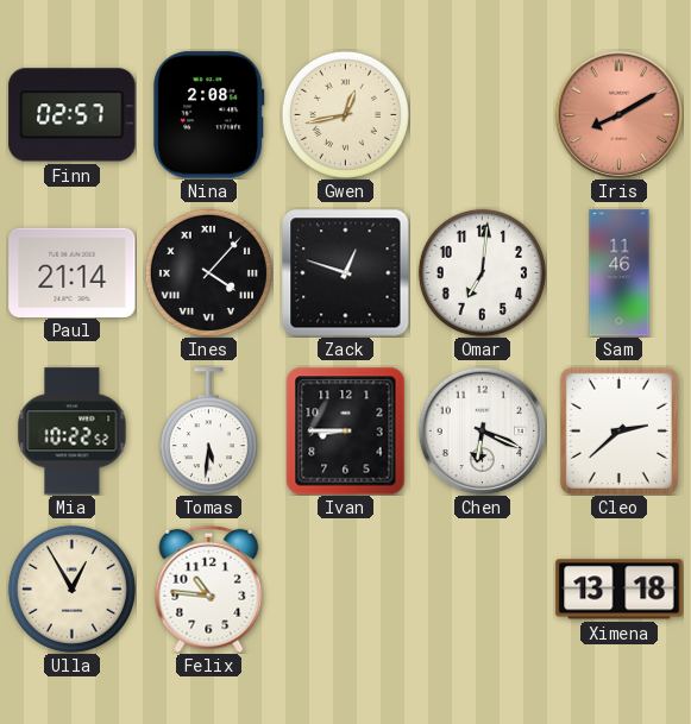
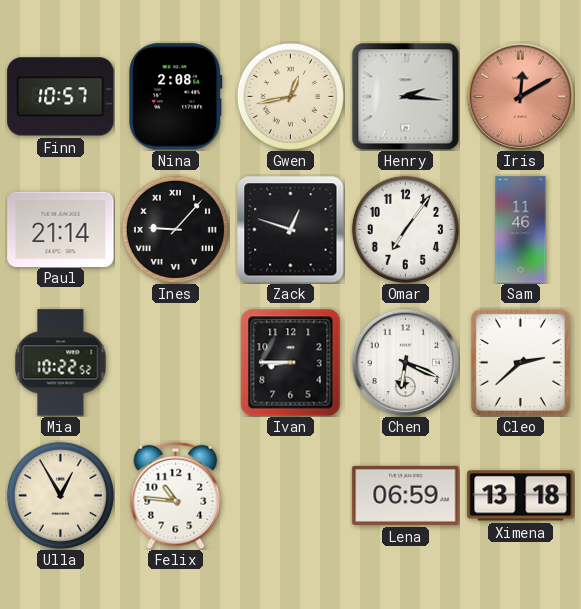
Finn: 02:57 -> 10:57
Henry: none -> 2:16
Iris: 8:10 -> 12:10
Ines: 4:07 -> 9:07
Omar: 7:01 -> 7:06
Tomas: 5:31 -> none
Lena: none -> 06:59
